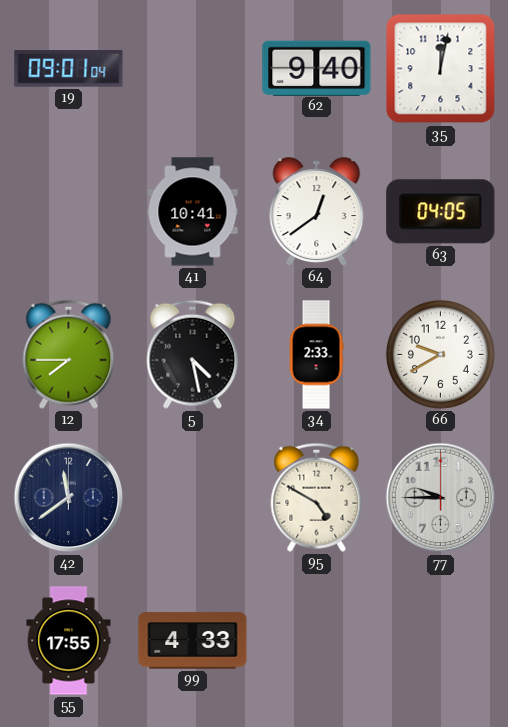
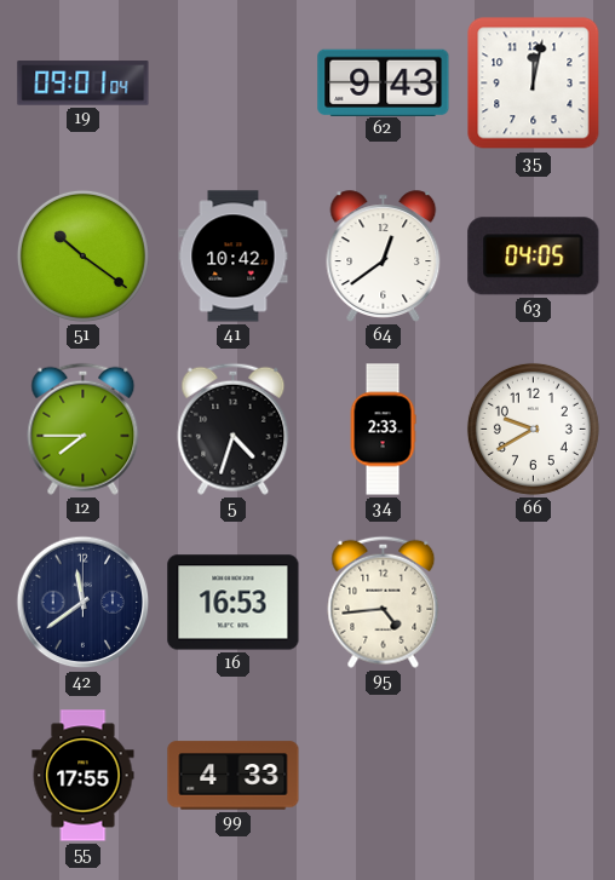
62: 9:40 -> 9:43
51: none -> 10:21
41: 10:41 -> 10:42
5: 4:28 -> 4:33
16: none -> 16:53
95: 4:50 -> 4:44
77: 9:45 -> none
